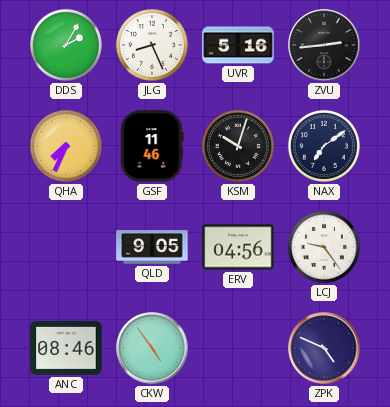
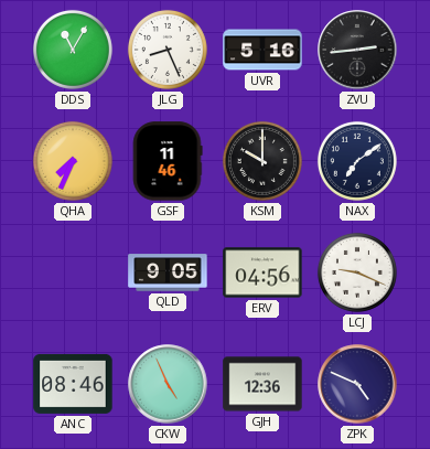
DDS: 2:05 -> 11:05
KSM: 10:03 -> 10:00
LCJ: 9:24 -> 9:19
CKW: 4:54 -> 4:56
GJH: none -> 12:36
